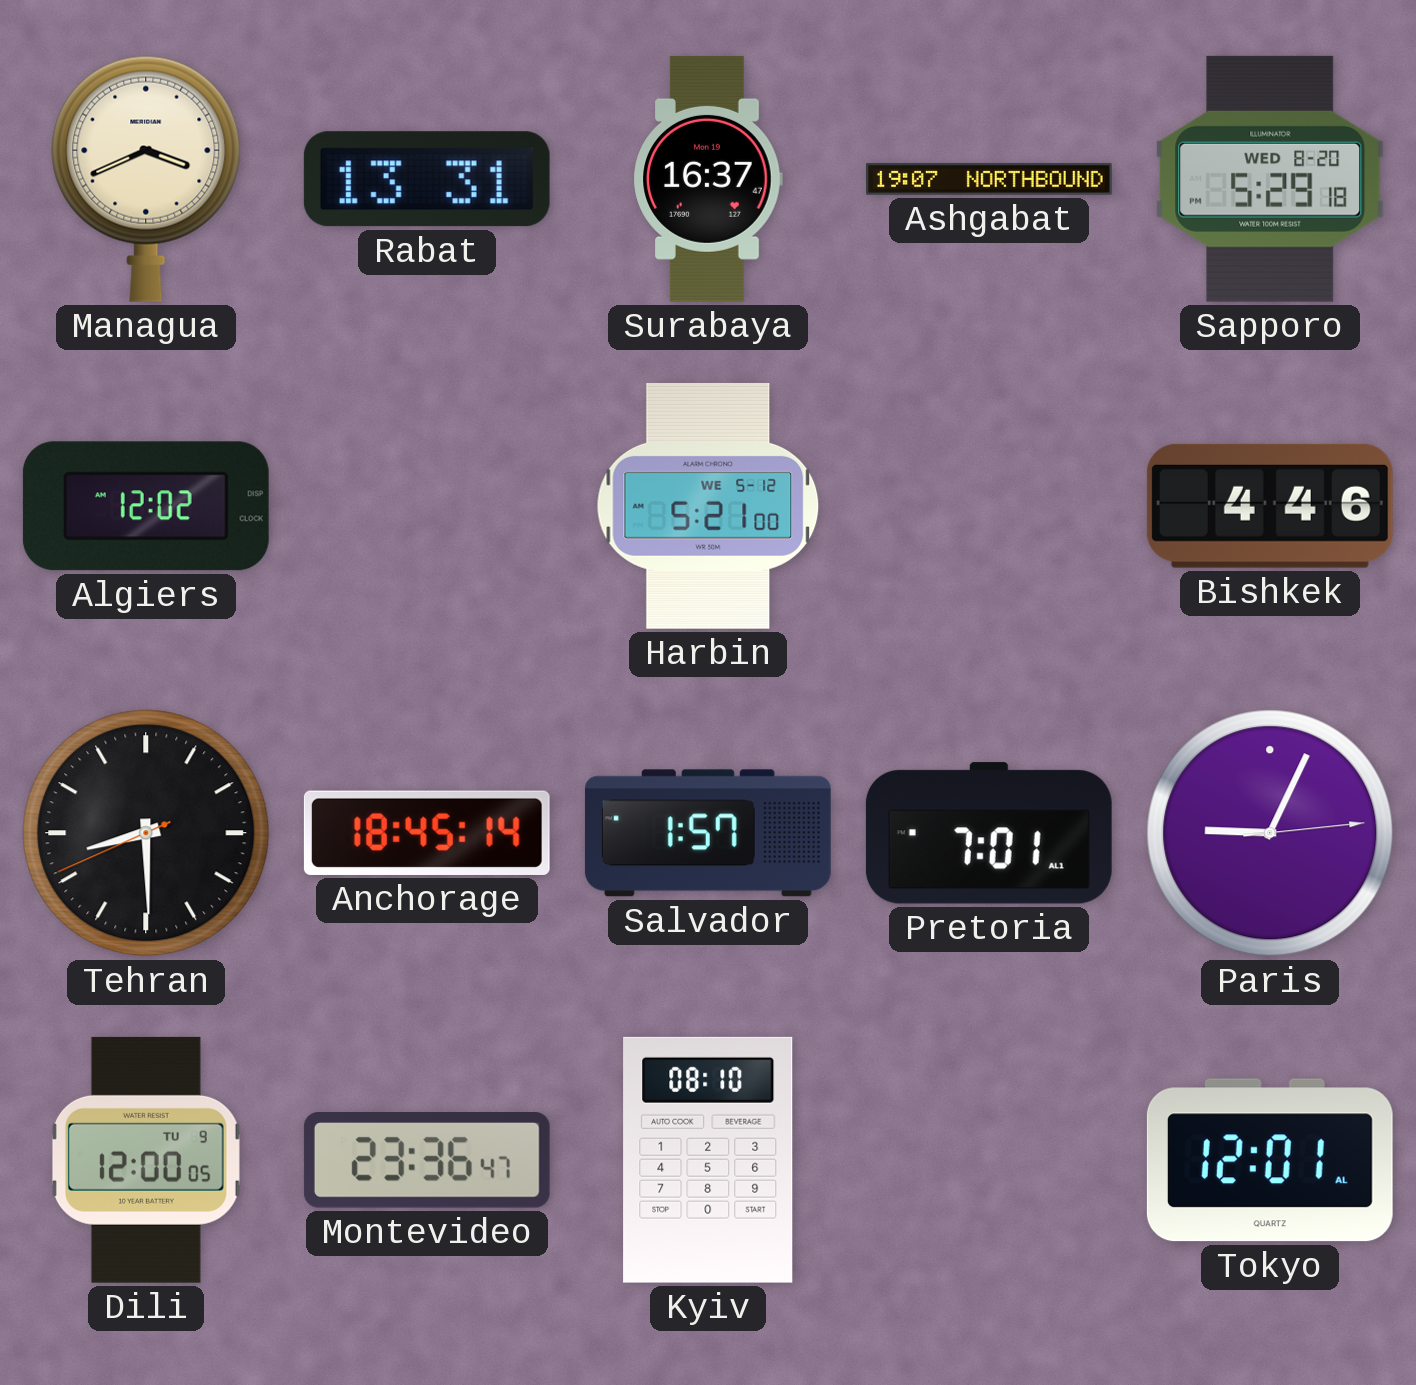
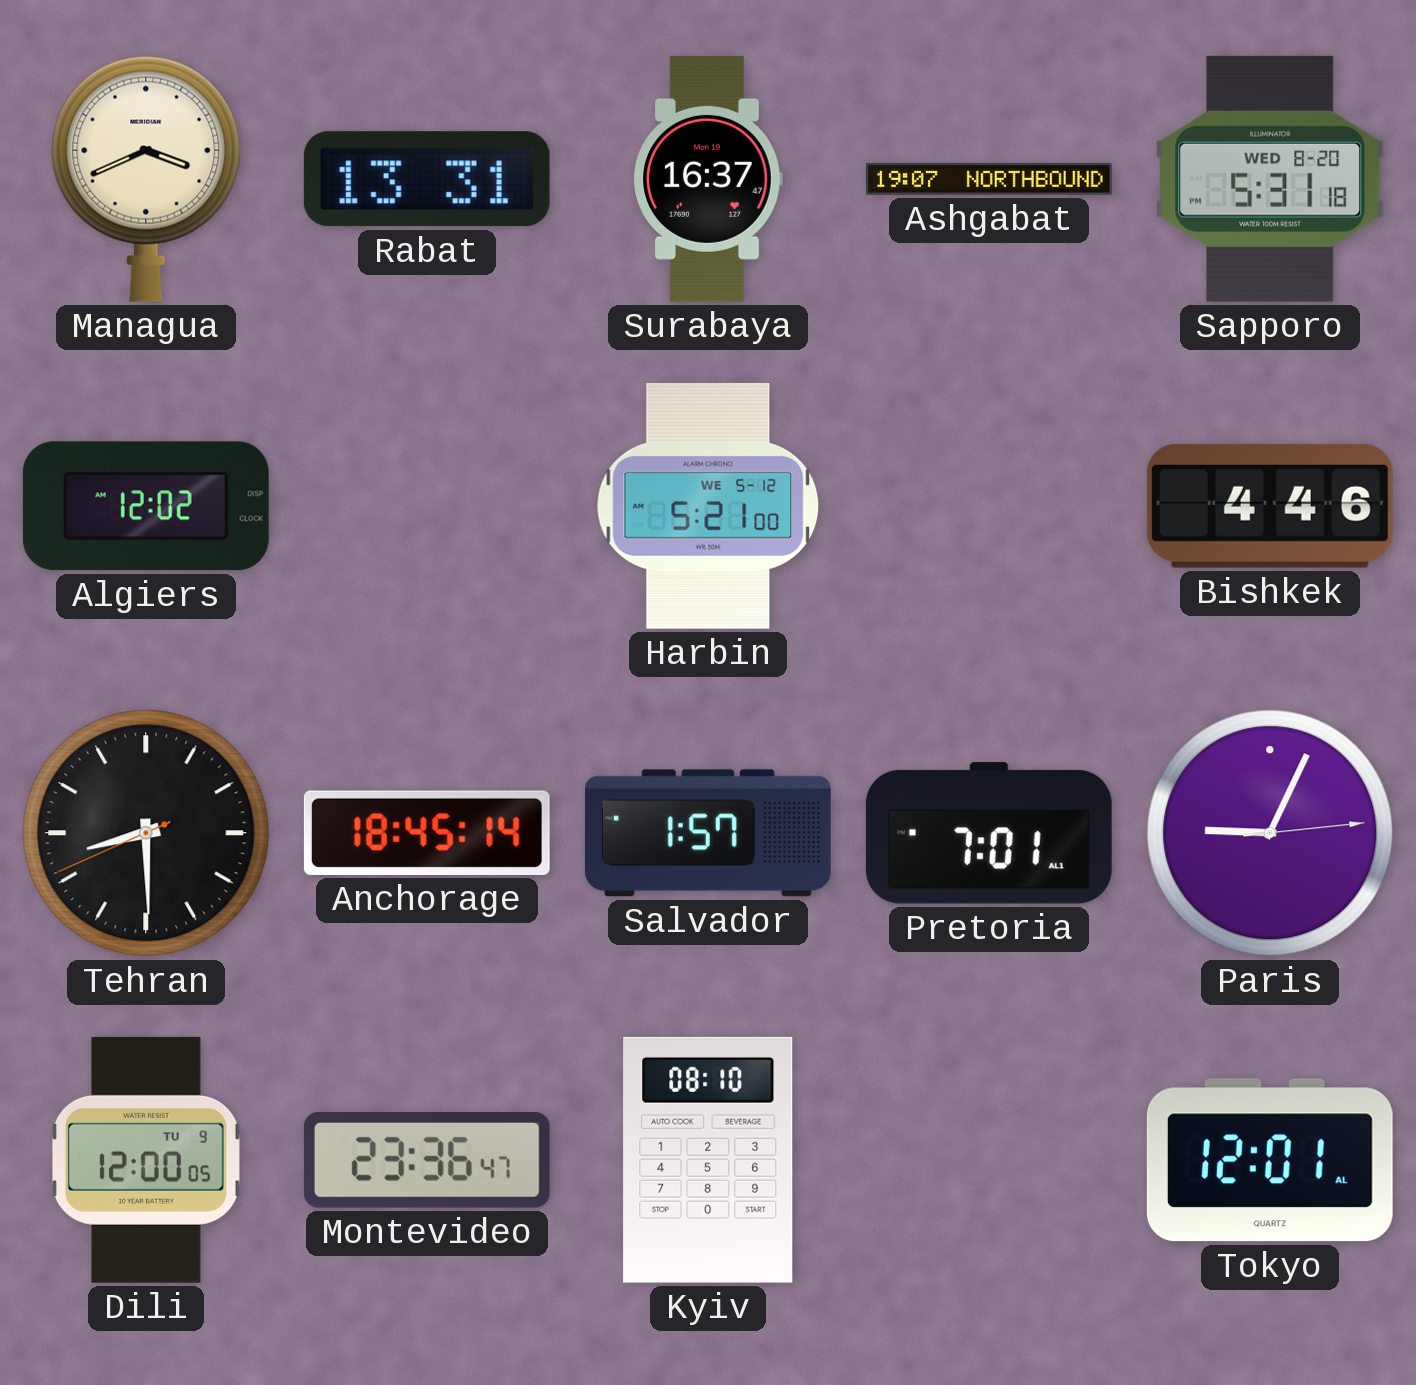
Sapporo: 5:29 -> 5:31
